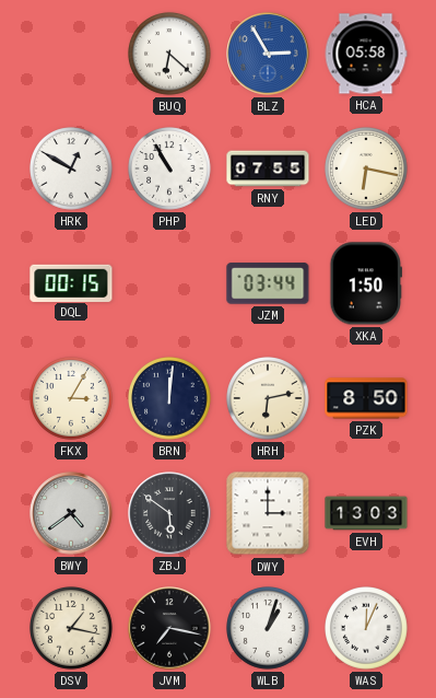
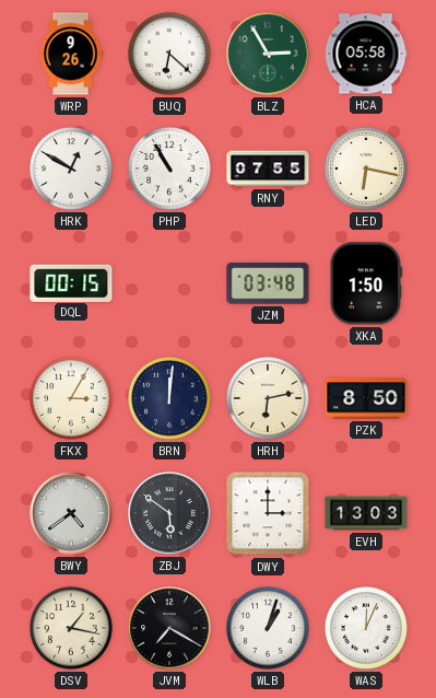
WRP: none -> 9:26
BLZ dial: blue -> green
JZM: 03:44 -> 03:48
JVM: 7:17 -> 7:20
